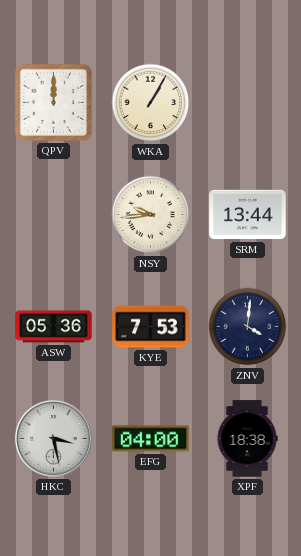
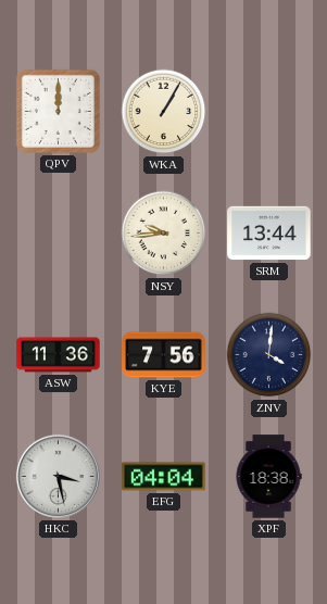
ASW: 05:36 -> 11:36
KYE: 7:53 -> 7:56
EFG: 04:00 -> 04:04
